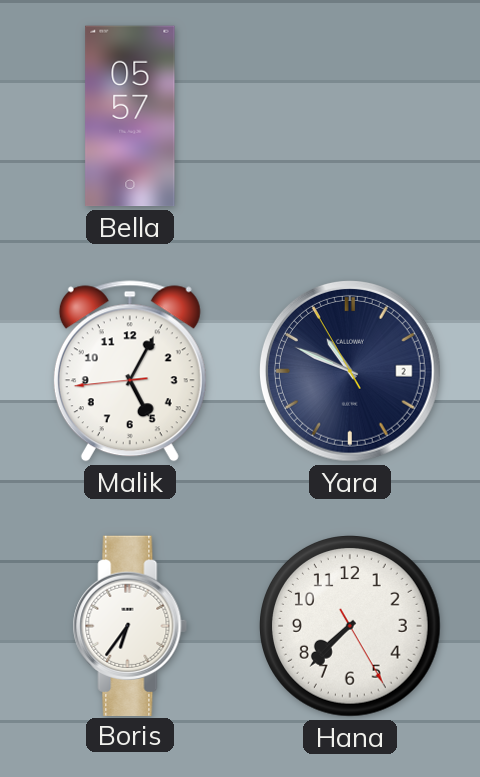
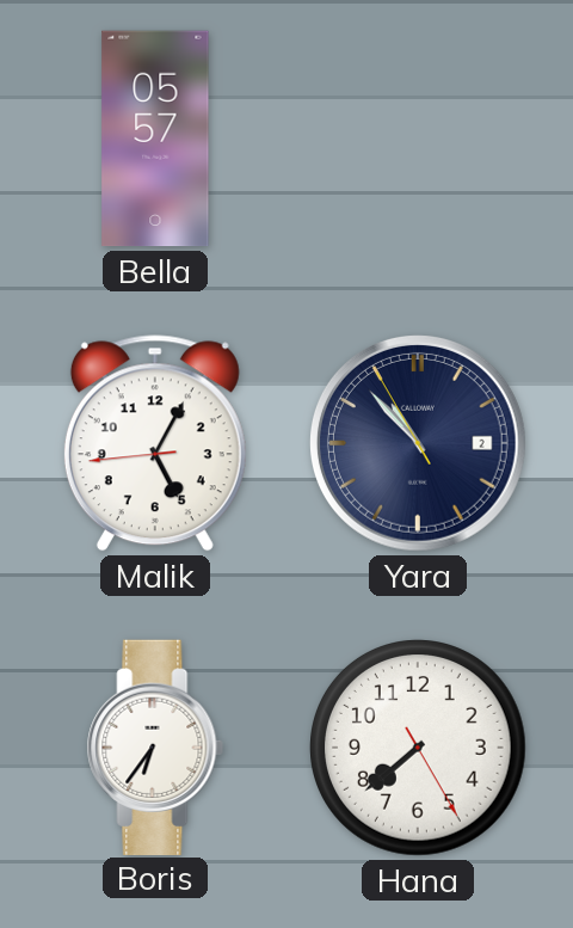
Yara: 10:48 -> 10:52
Hana: 7:37 -> 7:38
